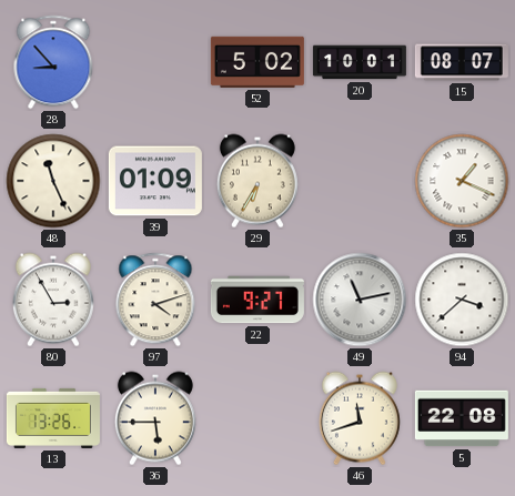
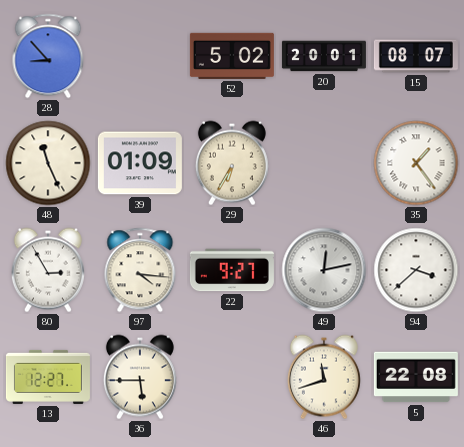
20: 10:01 -> 20:01
35: 1:19 -> 1:24
97: 4:12 -> 4:16
49: 11:13 -> 12:13
13: 13:26 -> 12:27
